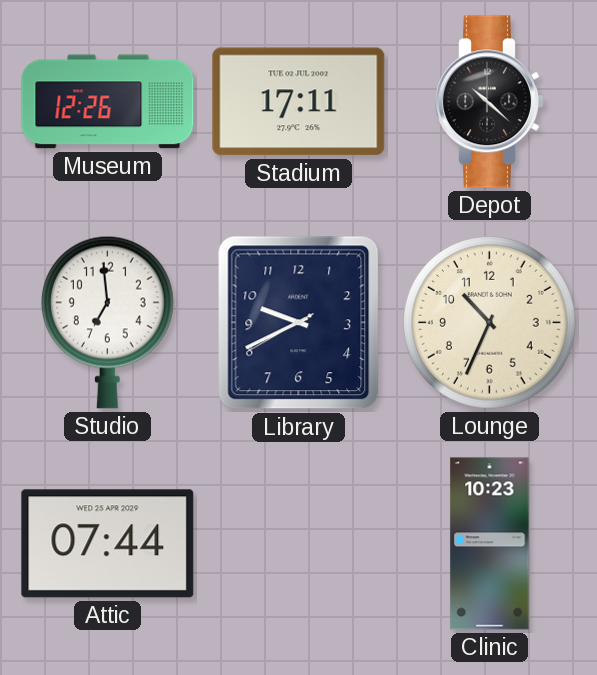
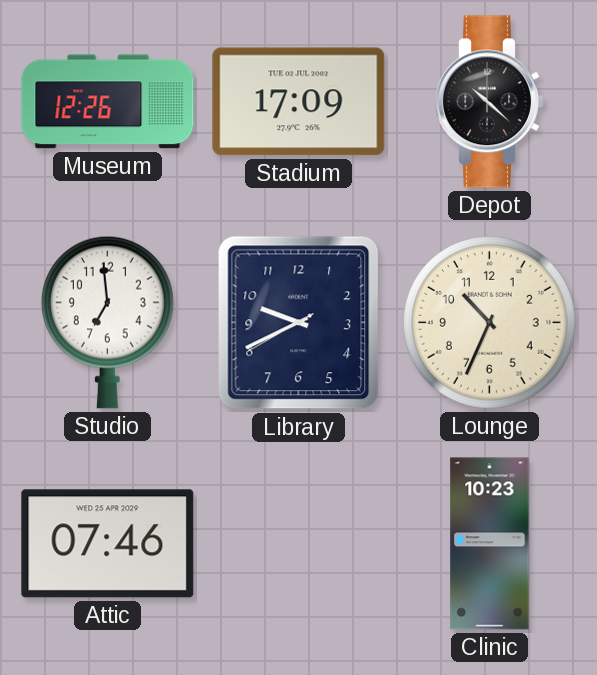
Stadium: 17:11 -> 17:09
Attic: 07:44 -> 07:46
